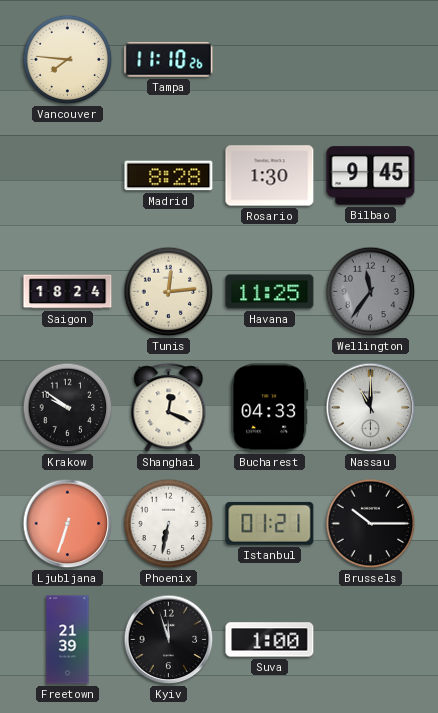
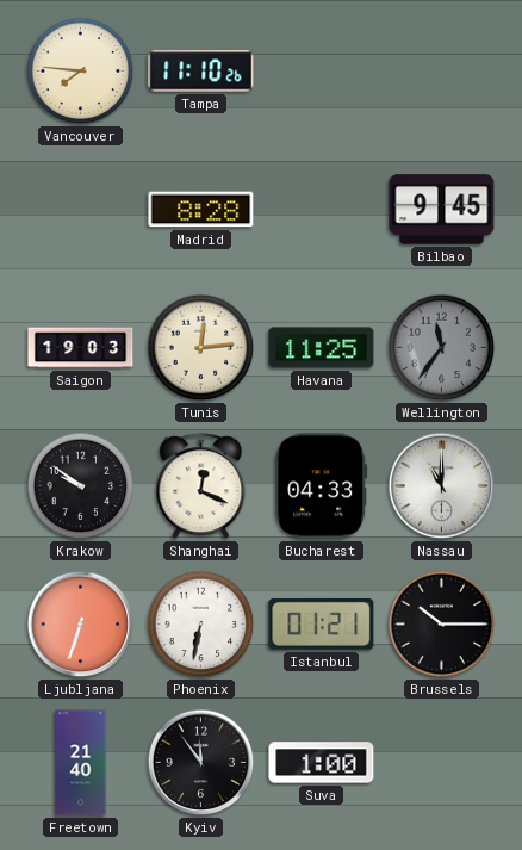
Rosario: 1:30 -> none
Saigon: 18:24 -> 19:03
Freetown: 21:39 -> 21:40
Kyiv: 11:57 -> 11:54
